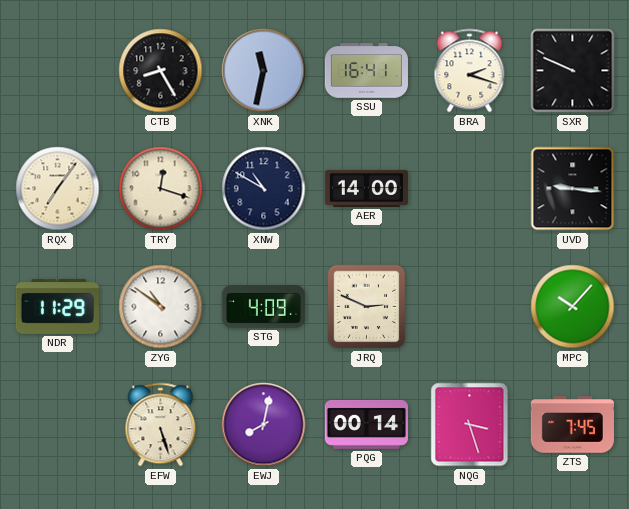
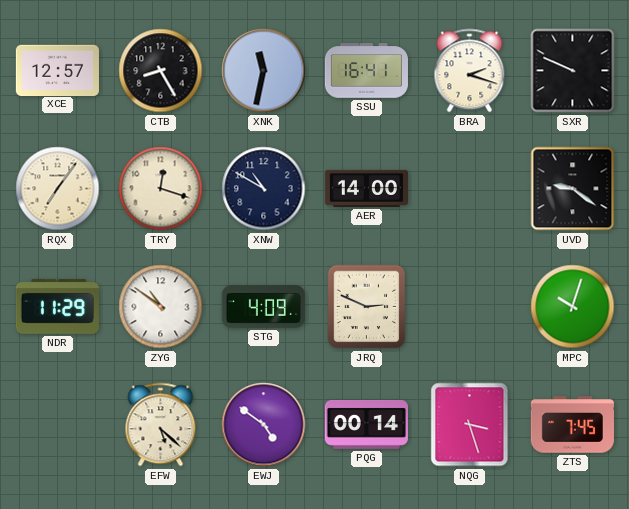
XCE: none -> 12:57
UVD: 9:16 -> 9:21
MPC: 10:07 -> 10:03
EFW: 5:27 -> 5:22
EWJ: 8:02 -> 4:51
